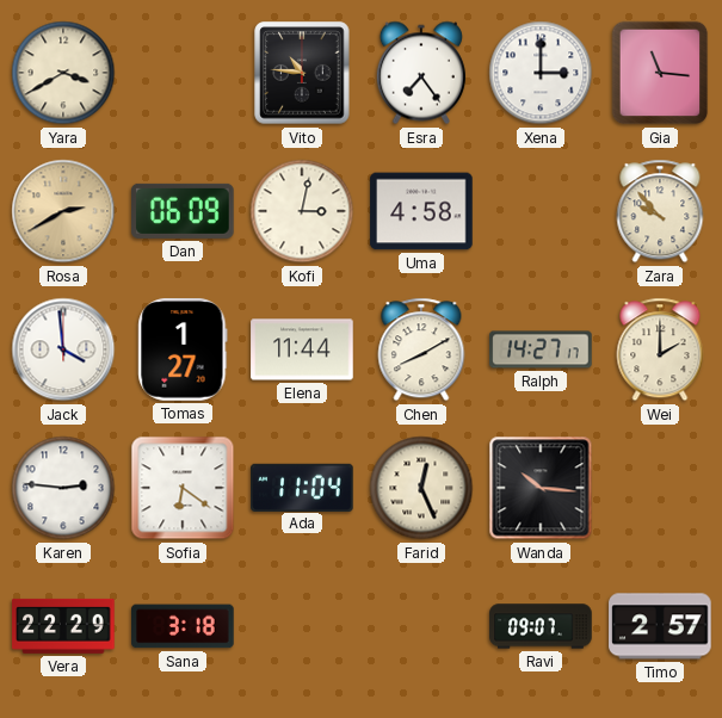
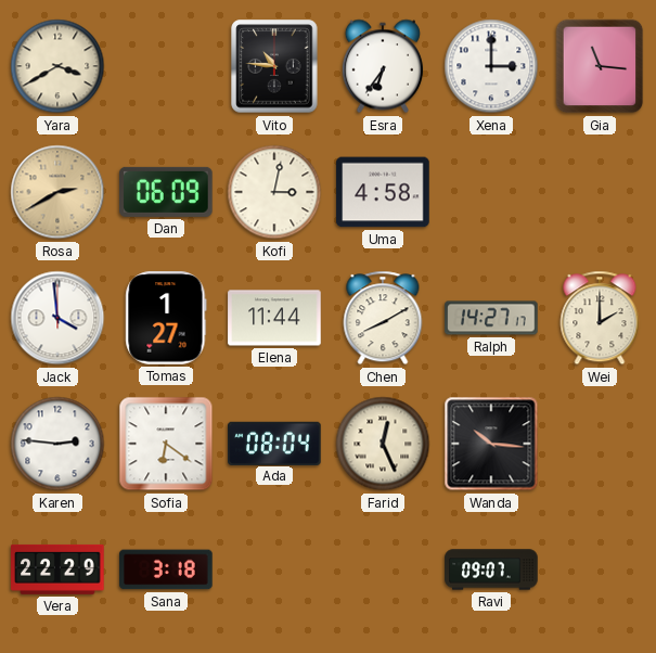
Esra: 7:24 -> 6:36
Zara: 9:53 -> none
Ada: 11:04 -> 08:04
Timo: 2:57 -> none
